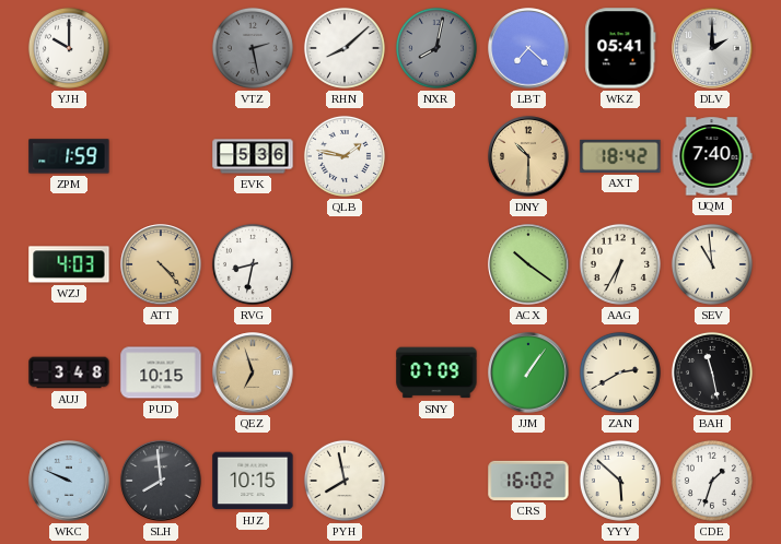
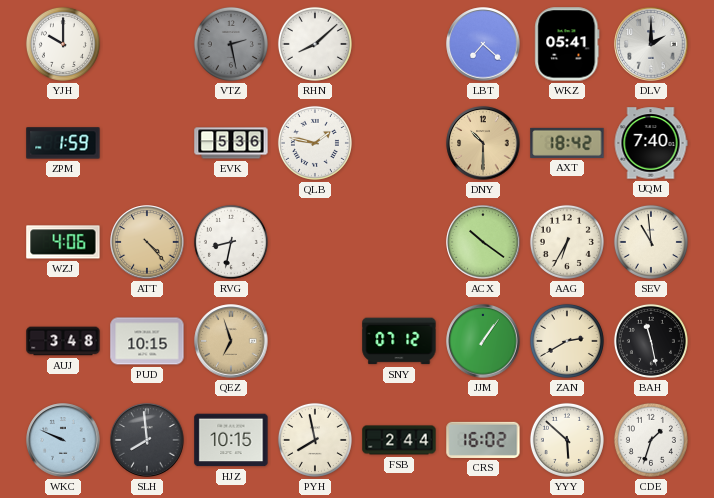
NXR: 8:02 -> none
WZJ: 4:03 -> 4:06
SNY: 07:09 -> 07:12
FSB: none -> 2:44
